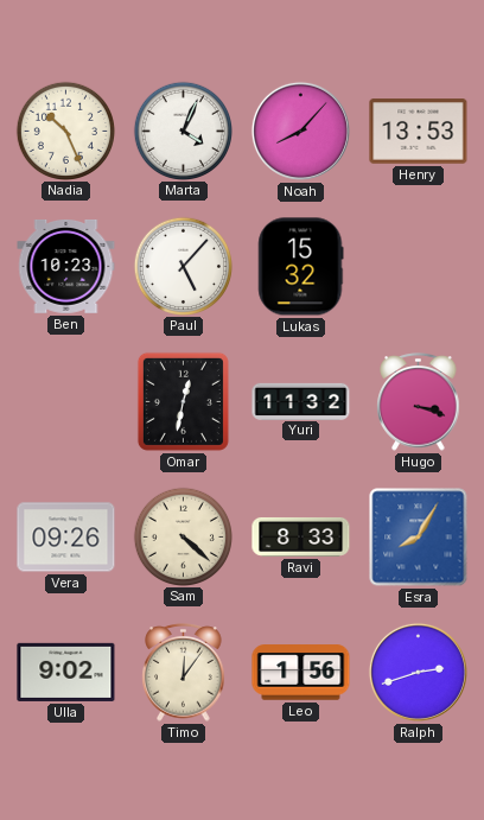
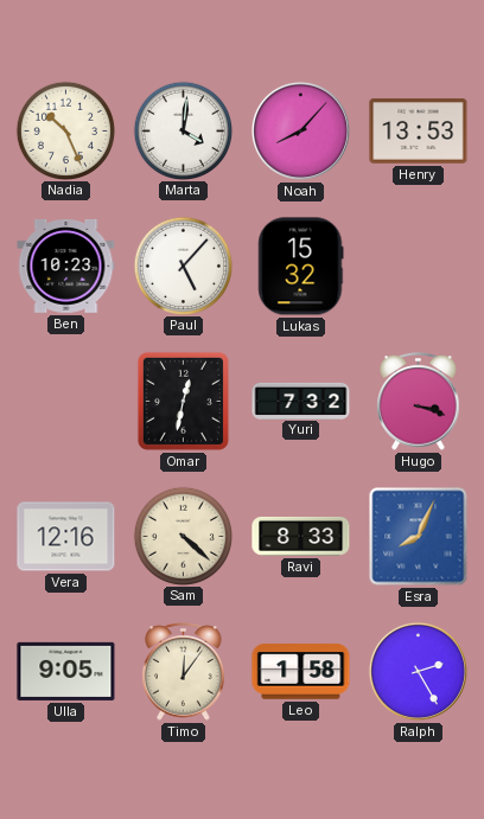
Marta: 4:04 -> 4:01
Yuri: 11:32 -> 7:32
Vera: 09:26 -> 12:16
Esra: 8:05 -> 8:04
Ulla: 9:02 -> 9:05
Leo: 1:56 -> 1:58
Ralph: 2:42 -> 2:25
